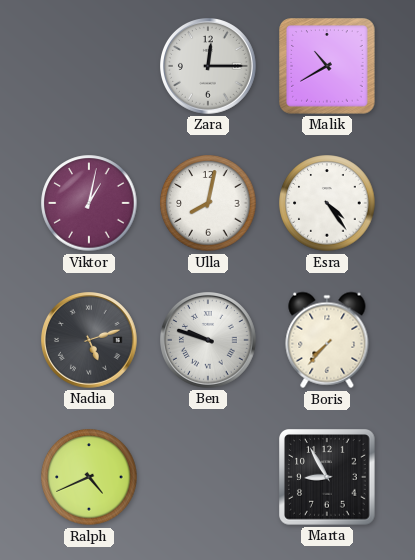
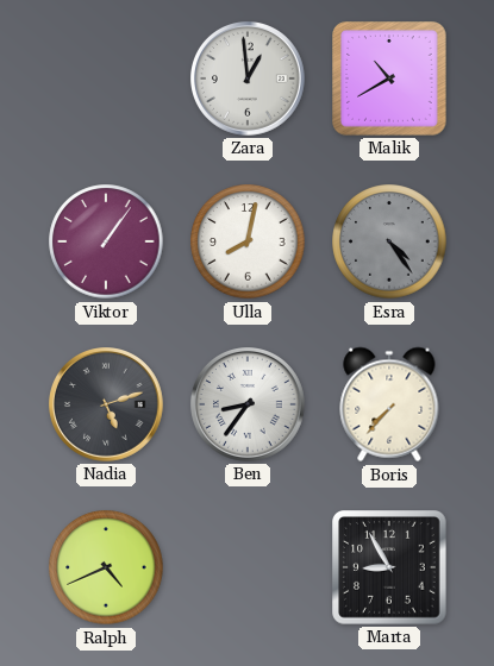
Zara: 12:15 -> 12:59
Viktor: 1:02 -> 1:06
Esra dial: white -> grey
Ben: 9:48 -> 8:36
